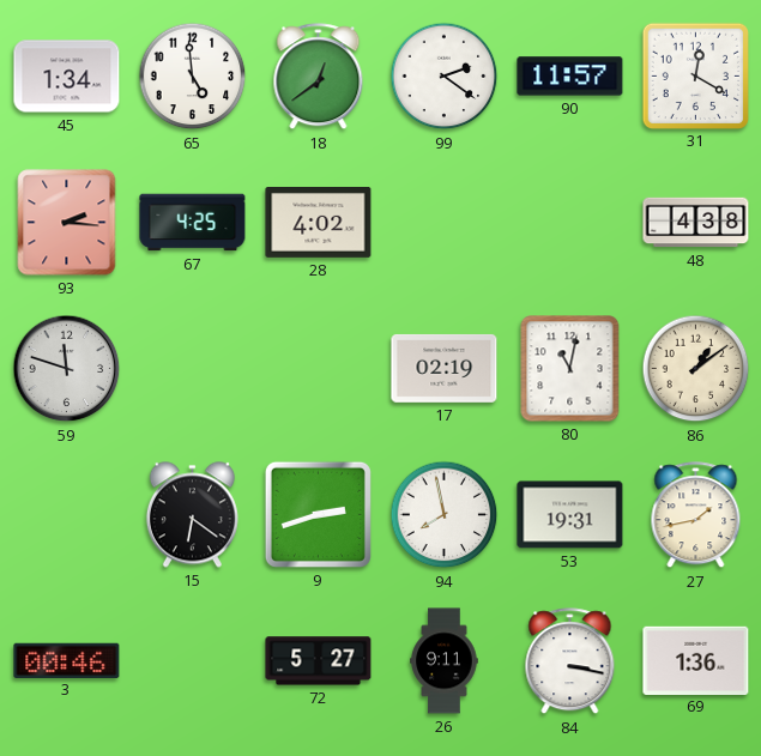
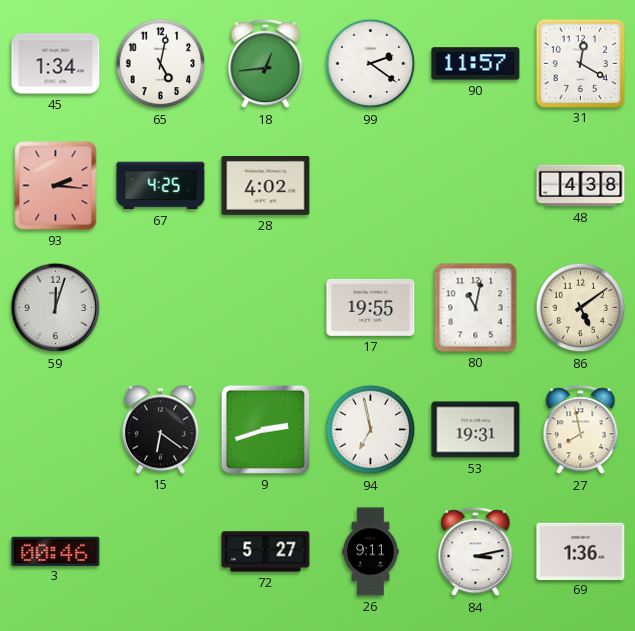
65: 4:59 -> 5:02
18: 12:39 -> 12:44
59: 11:48 -> 12:03
17: 02:19 -> 19:55
86: 1:09 -> 5:09
94: 7:58 -> 6:58
27: 1:43 -> 7:58
84: 3:17 -> 3:13
